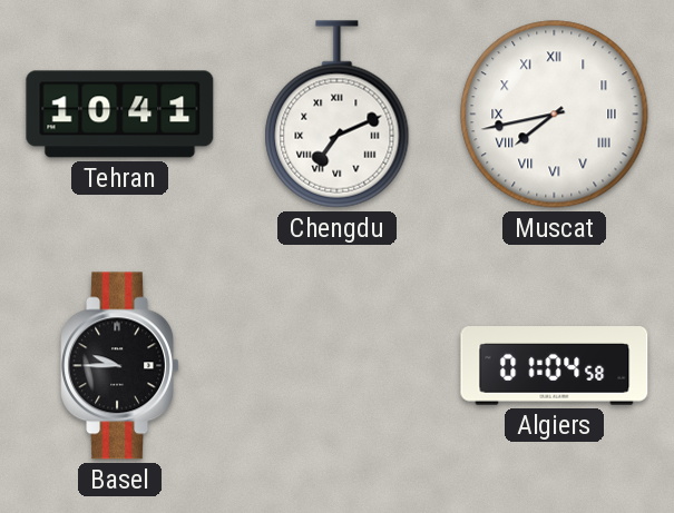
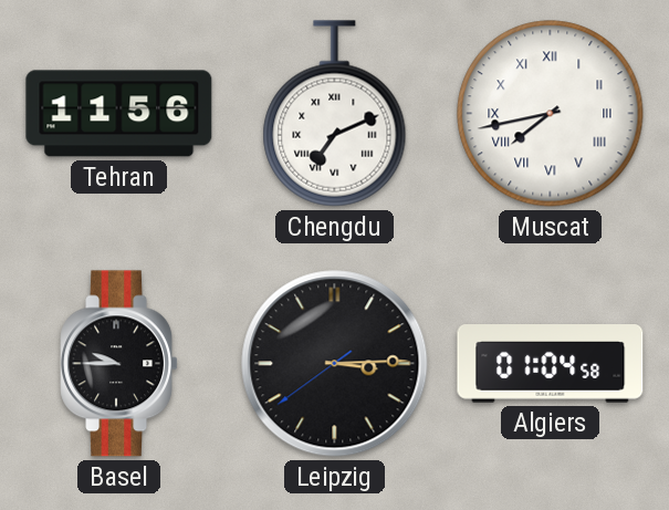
Tehran: 10:41 -> 11:56
Leipzig: none -> 3:14
